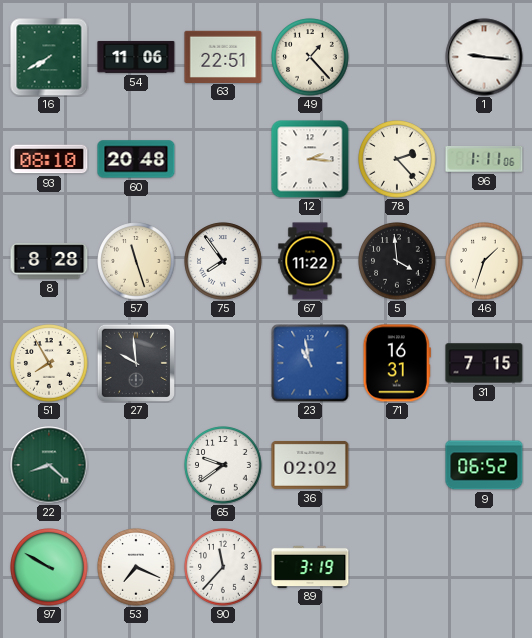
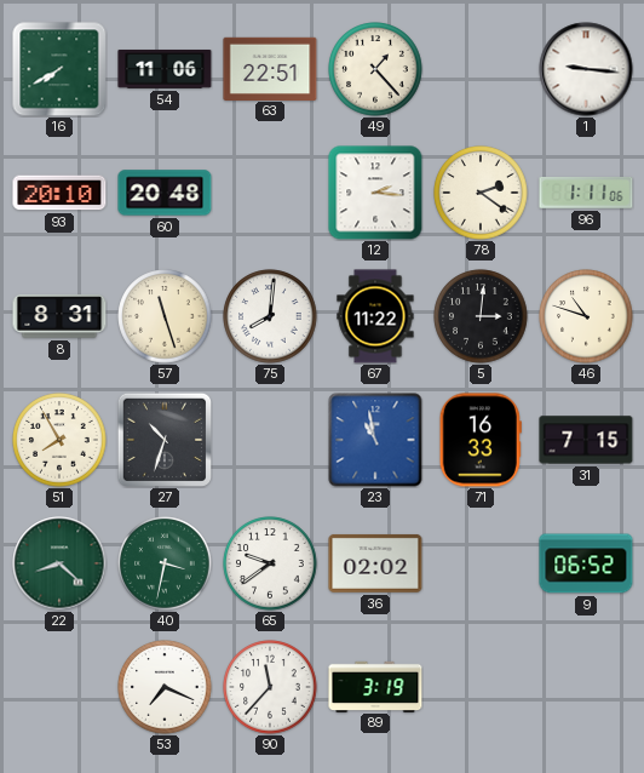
93: 08:10 -> 20:10
78: 2:23 -> 2:21
8: 8:28 -> 8:31
75: 7:54 -> 8:01
5: 3:59 -> 3:01
46: 1:33 -> 10:48
27: 9:59 -> 10:33
71: 16:31 -> 16:33
40: none -> 3:32
97: 9:50 -> none
